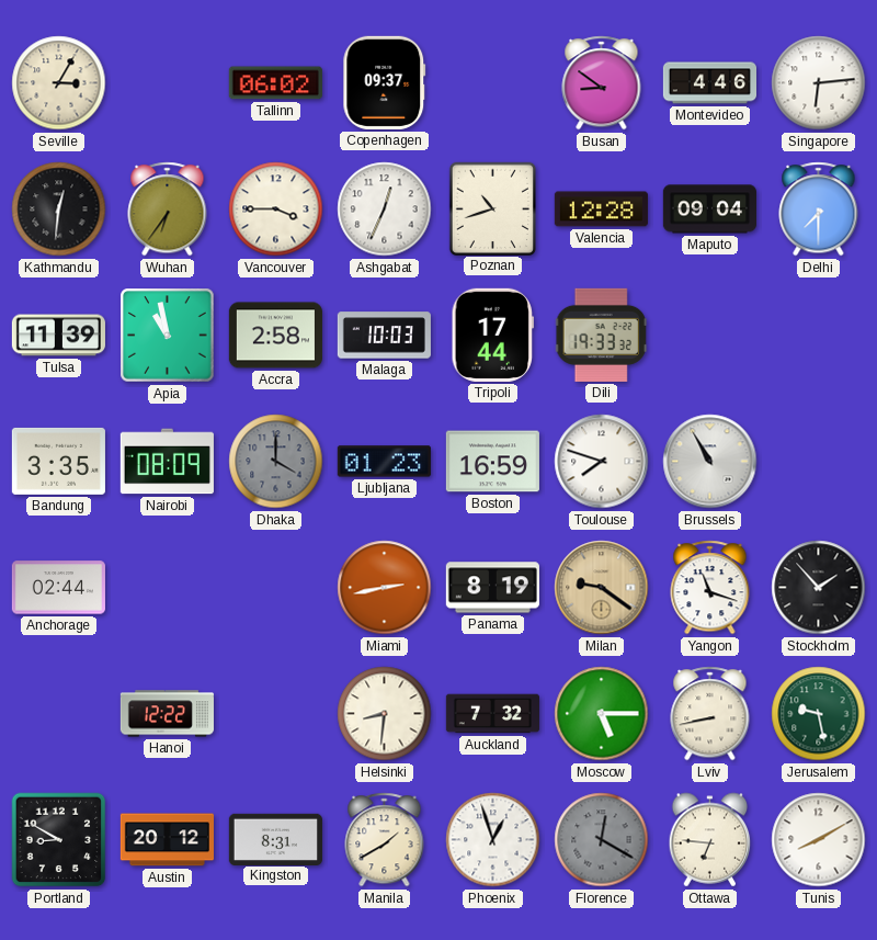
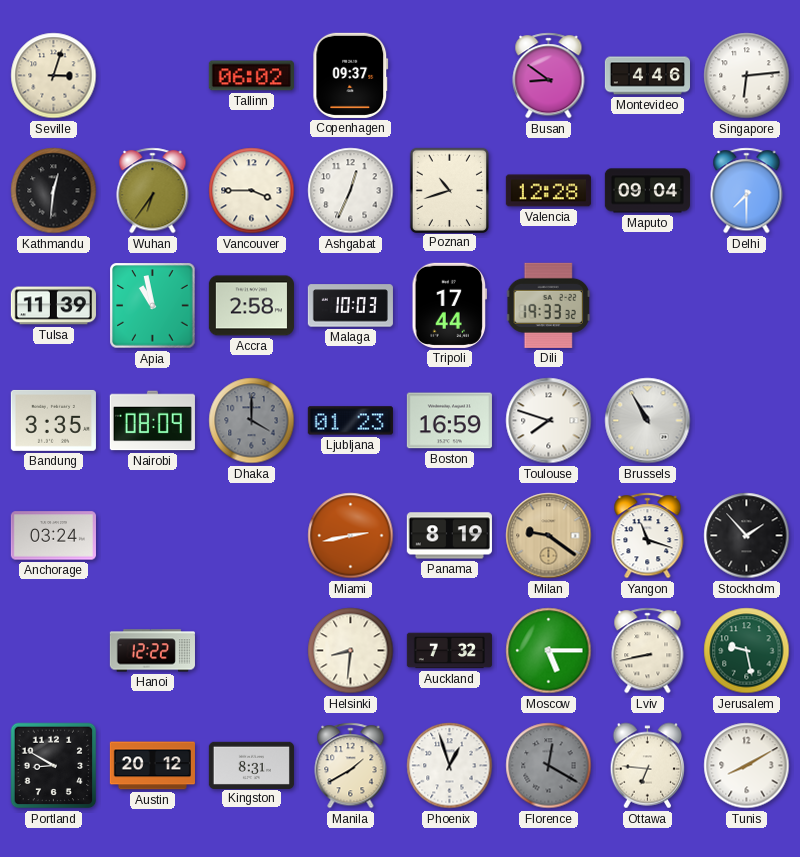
Seville: 3:05 -> 3:03
Anchorage: 02:44 -> 03:24
